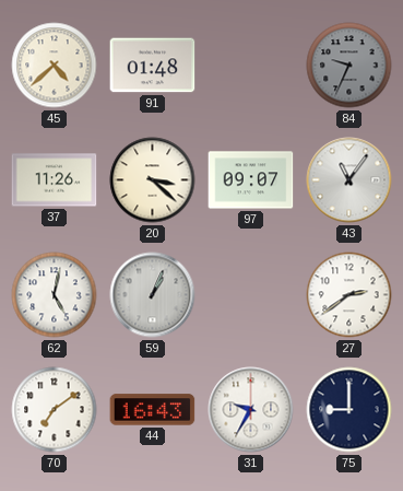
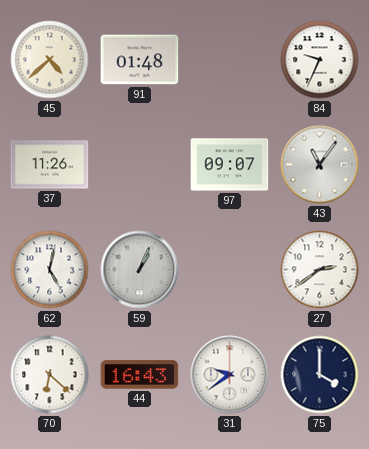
84 dial: grey -> white
20: 3:22 -> none
70: 7:09 -> 6:22
31: 9:35 -> 9:39
75: 9:00 -> 4:00
